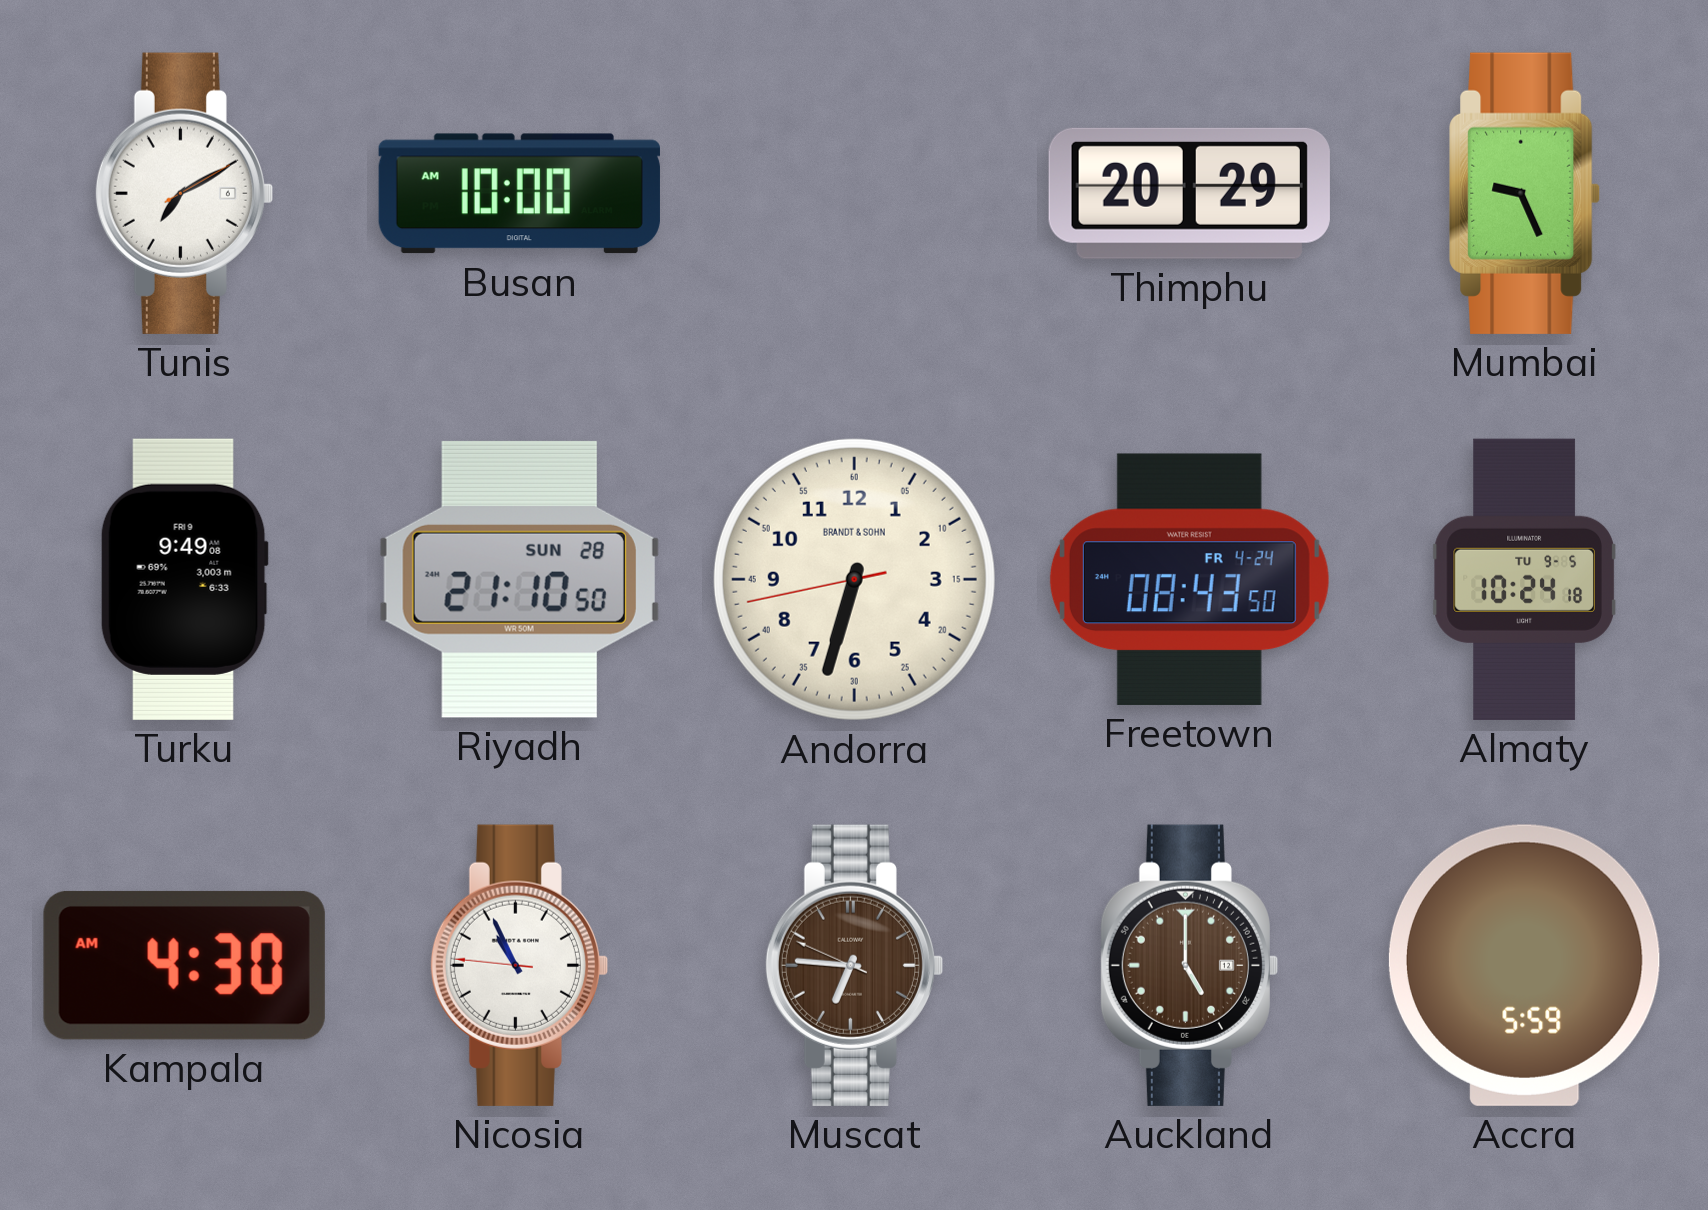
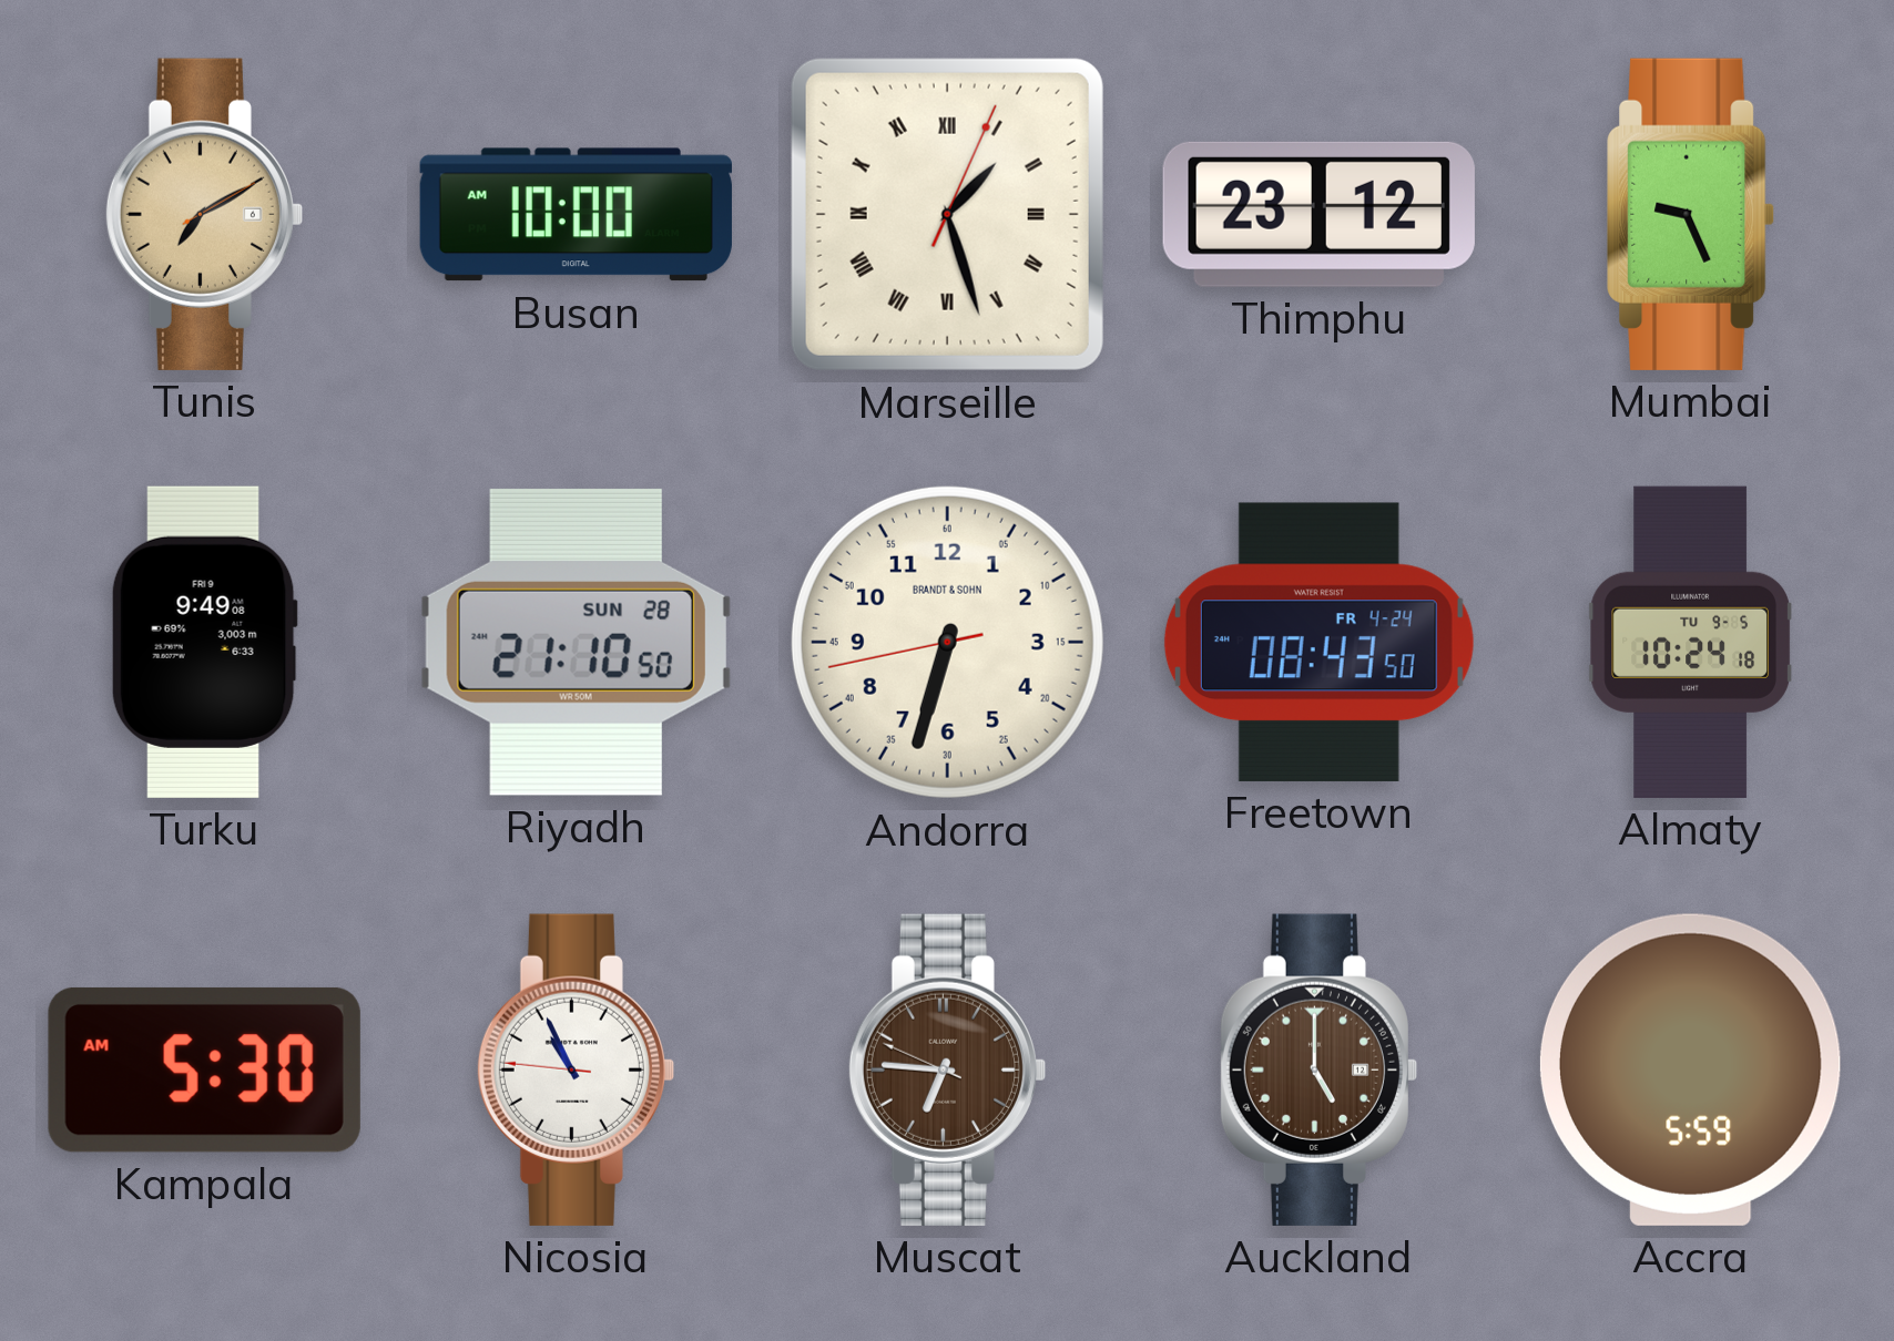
Tunis dial: white -> champagne
Marseille: none -> 1:27
Thimphu: 20:29 -> 23:12
Kampala: 4:30 -> 5:30
